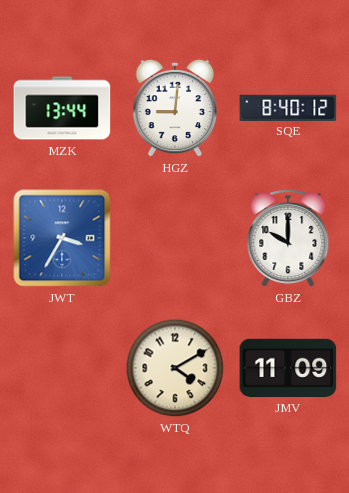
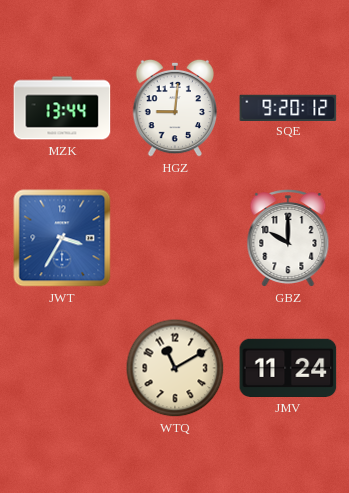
SQE: 8:40 -> 9:20
WTQ: 4:10 -> 11:10
JMV: 11:09 -> 11:24
